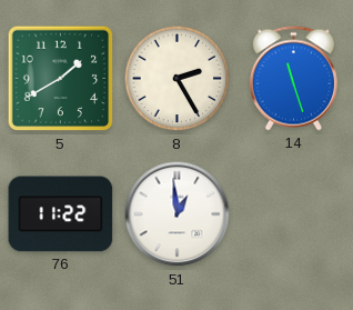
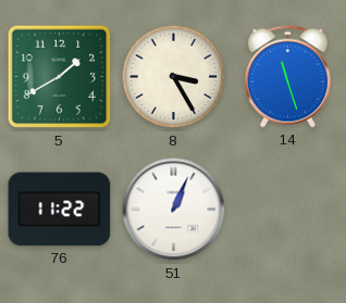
8: 2:25 -> 3:25
51: 12:59 -> 1:04
